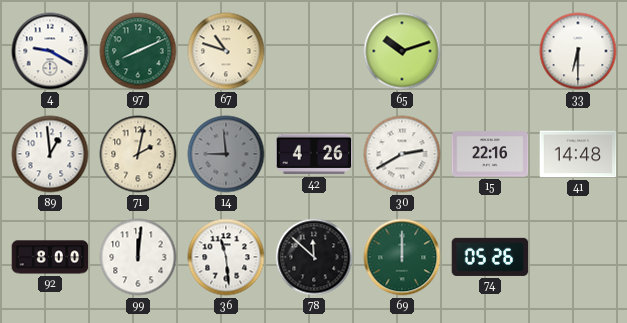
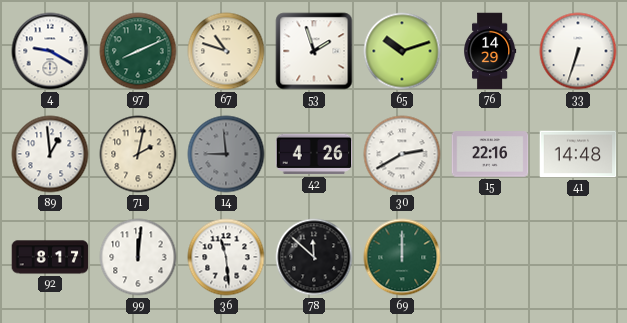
53: none -> 1:57
76: none -> 14:29
33: 6:30 -> 6:33
92: 8:00 -> 8:17
74: 05:26 -> none
